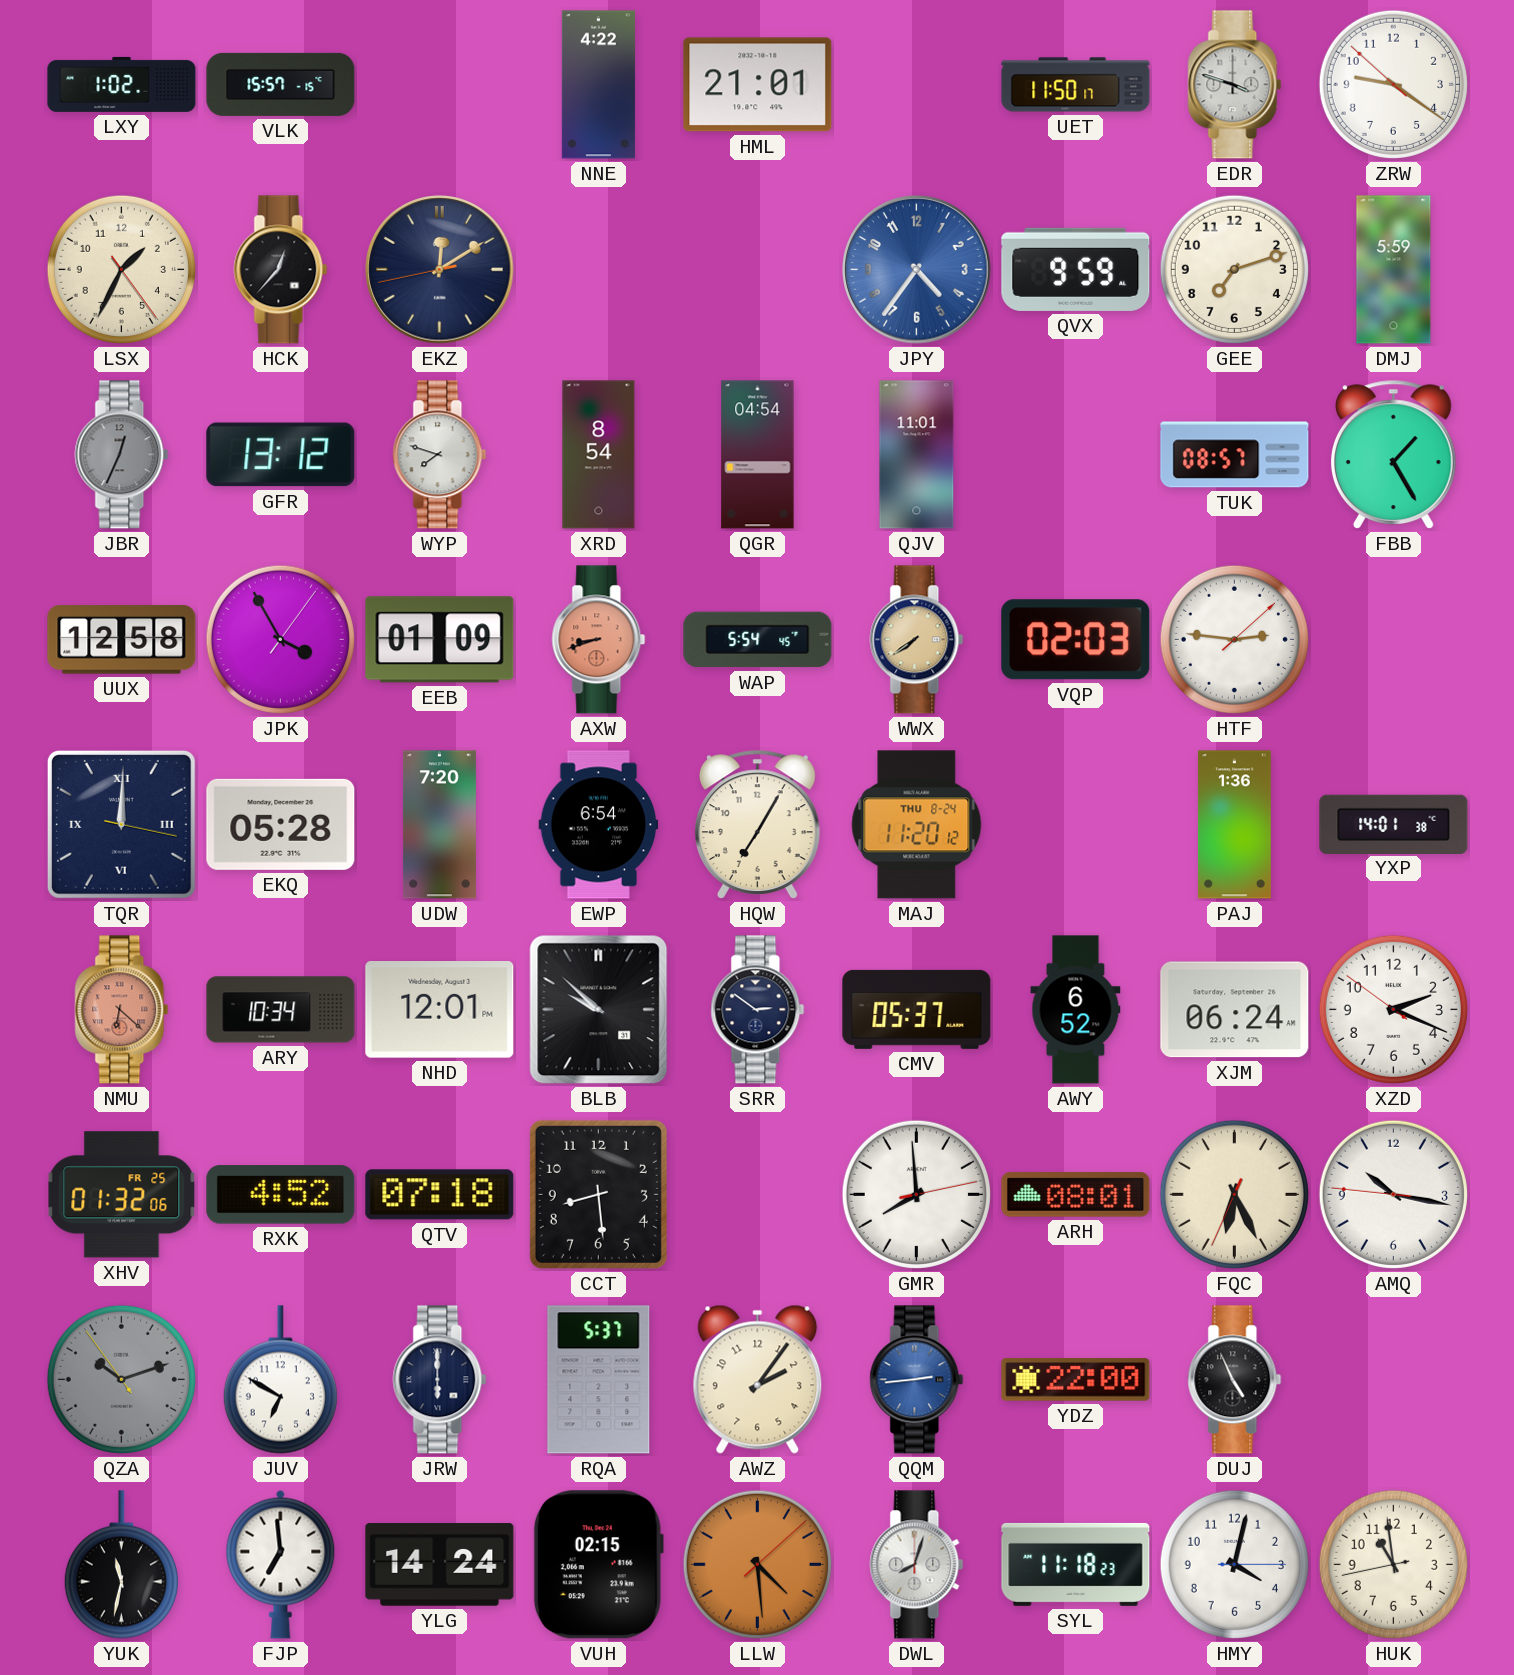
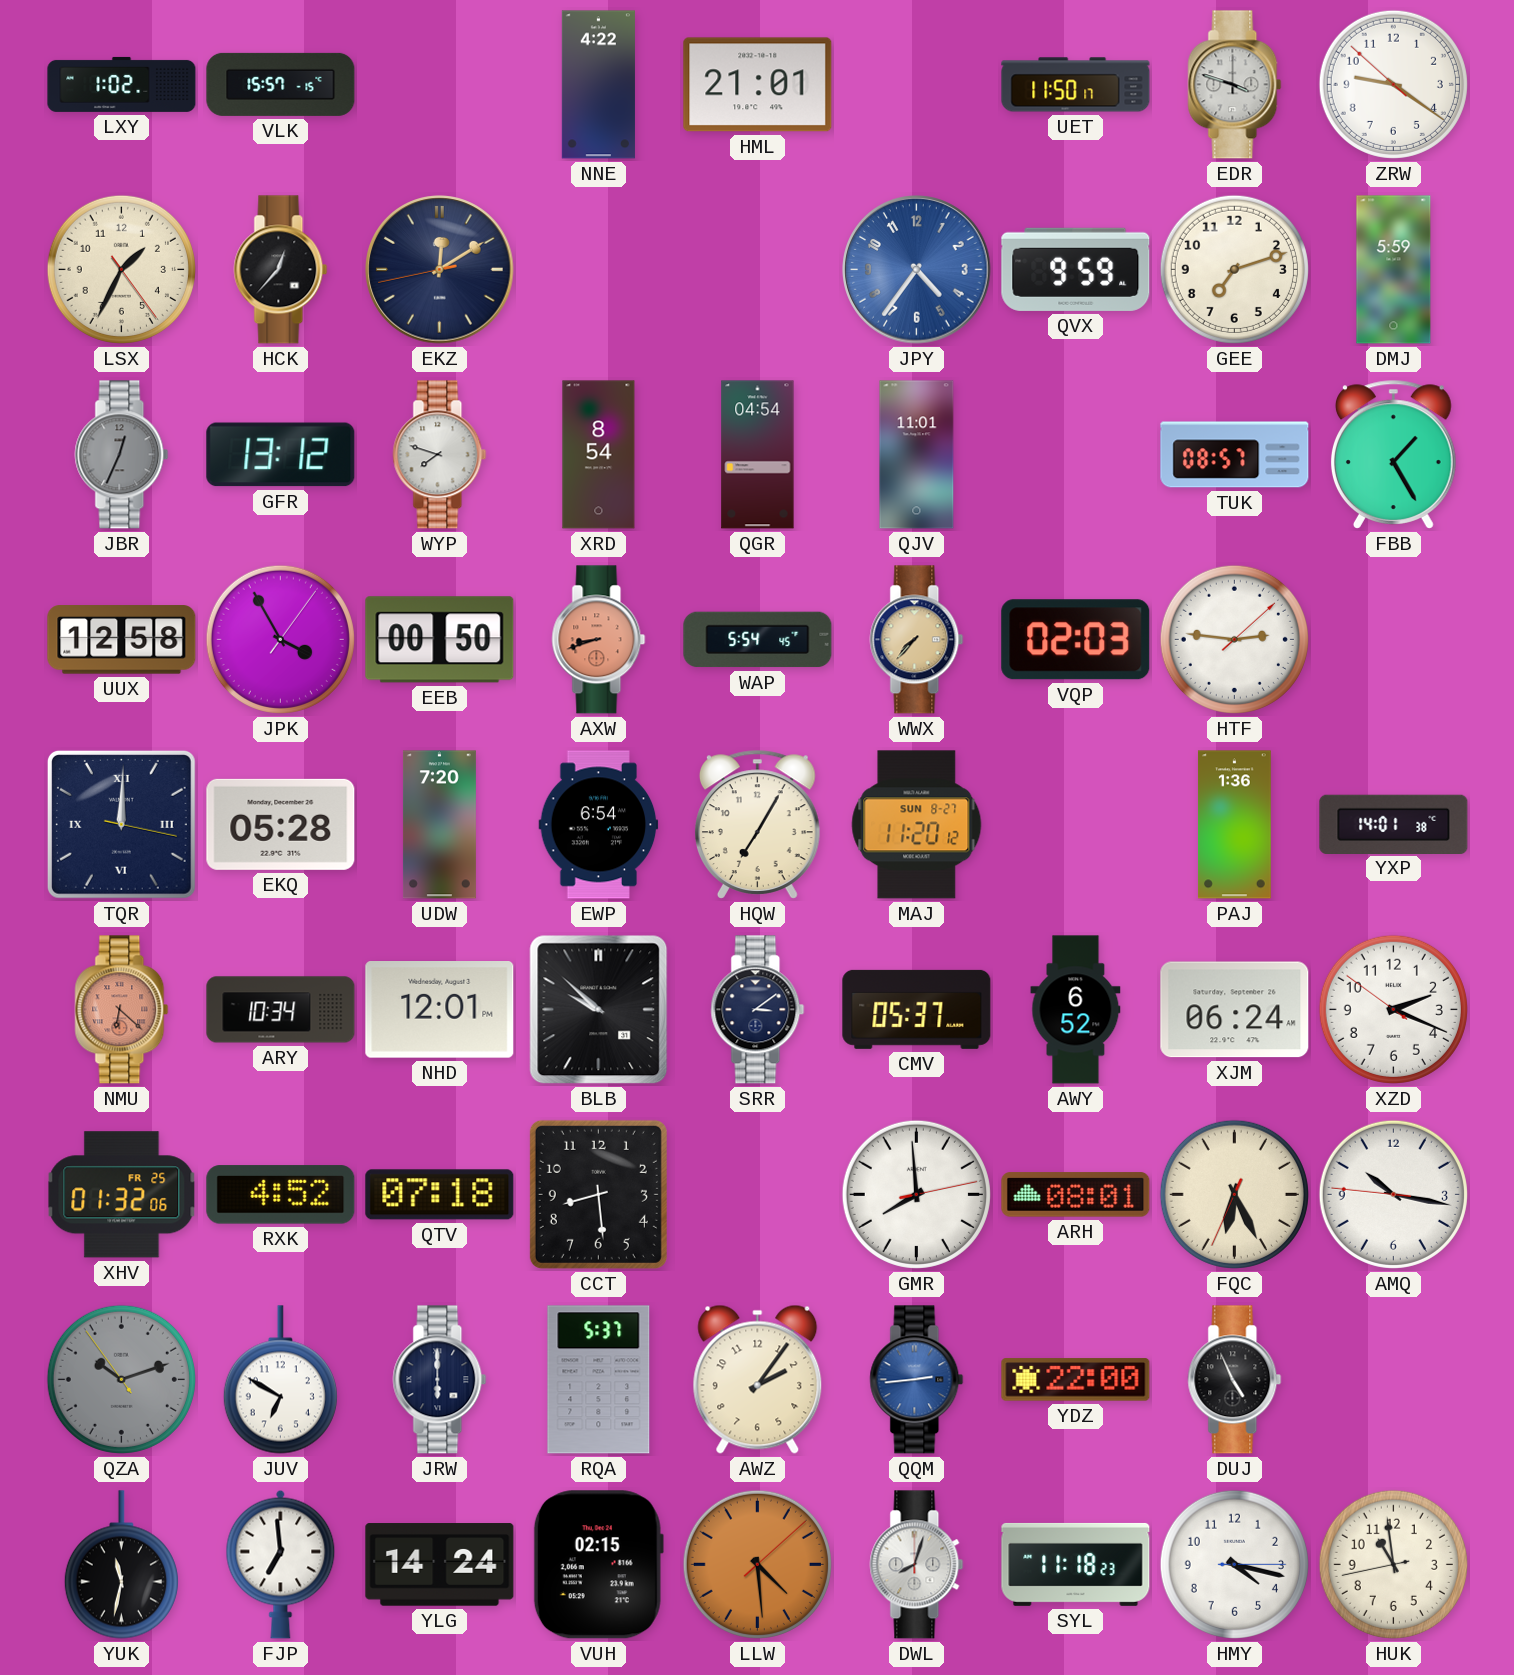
EEB: 01:09 -> 00:50
WWX: 7:39 -> 7:37
MAJ date: THU 8-24 -> SUN 8-27
SRR: 2:51 -> 3:09
HMY: 4:02 -> 4:17
